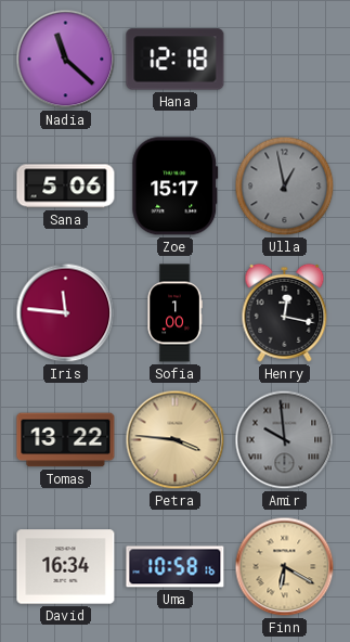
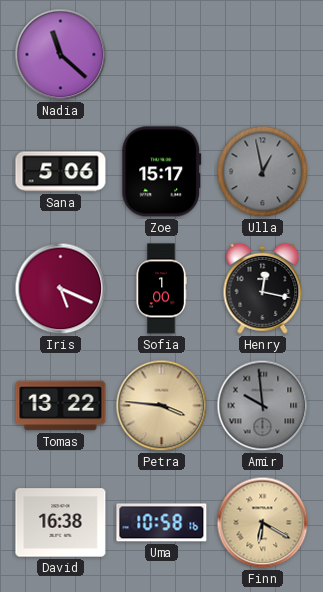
Hana: 12:18 -> none
Iris: 11:46 -> 5:19
David: 16:34 -> 16:38
